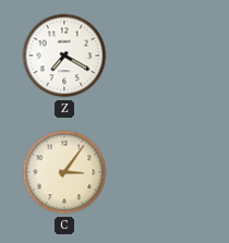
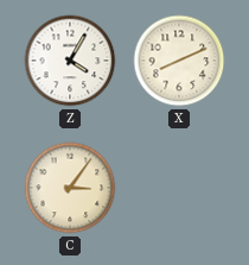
Z: 7:20 -> 4:05
X: none -> 8:11
